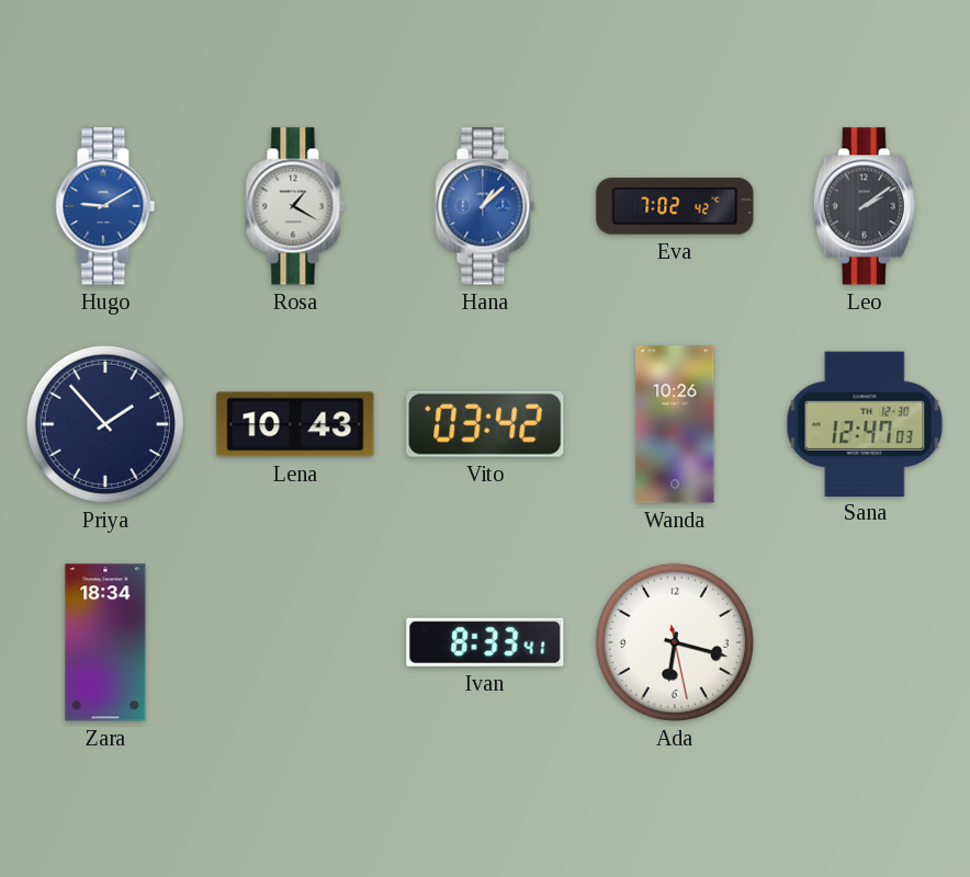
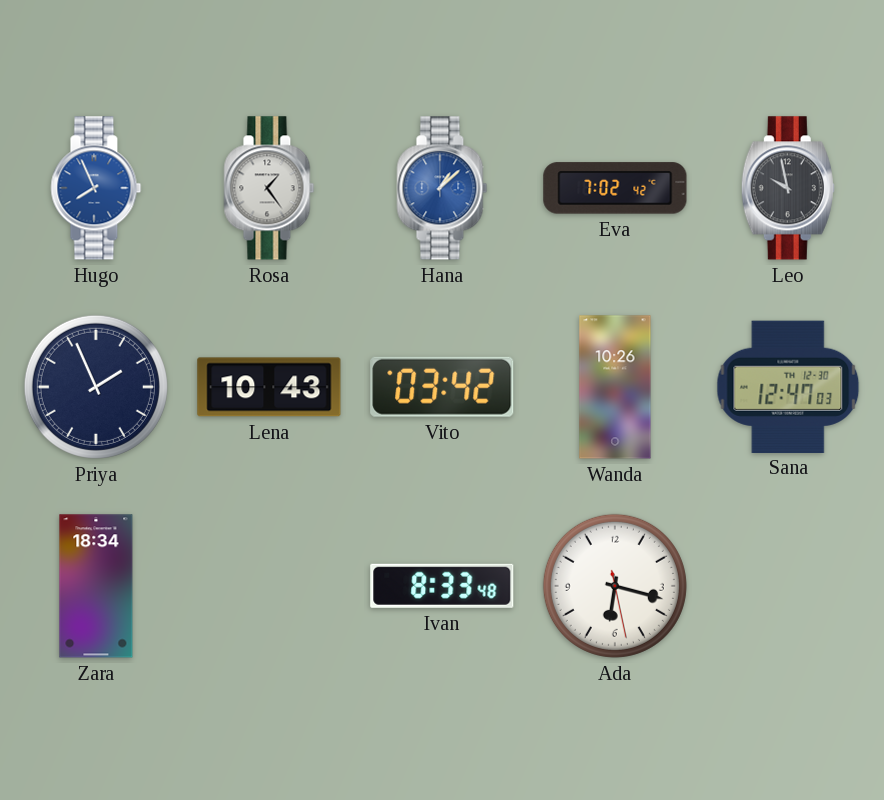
Hugo: 9:10 -> 7:56
Rosa: 1:20 -> 1:24
Leo: 2:09 -> 9:58
Priya: 1:53 -> 1:56
Ivan: 8:33:41 -> 8:33:48
